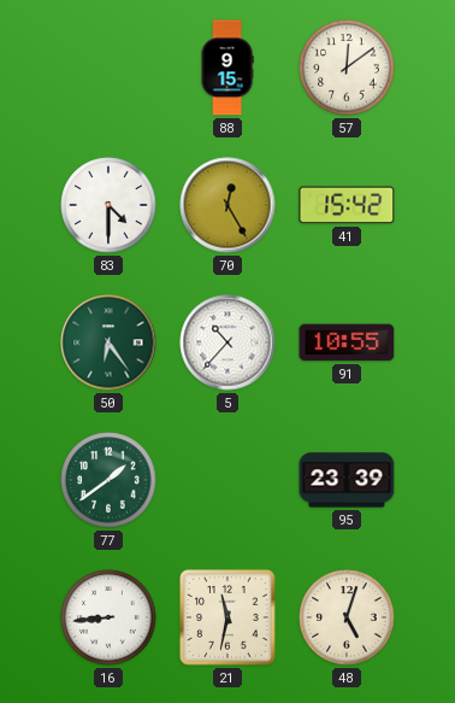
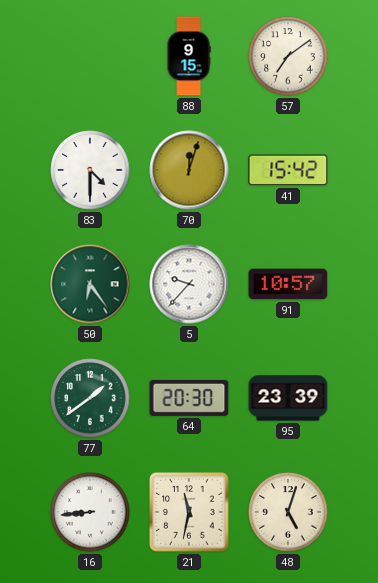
57: 12:09 -> 7:09
70: 12:25 -> 12:03
5: 10:37 -> 9:37
91: 10:55 -> 10:57
64: none -> 20:30
